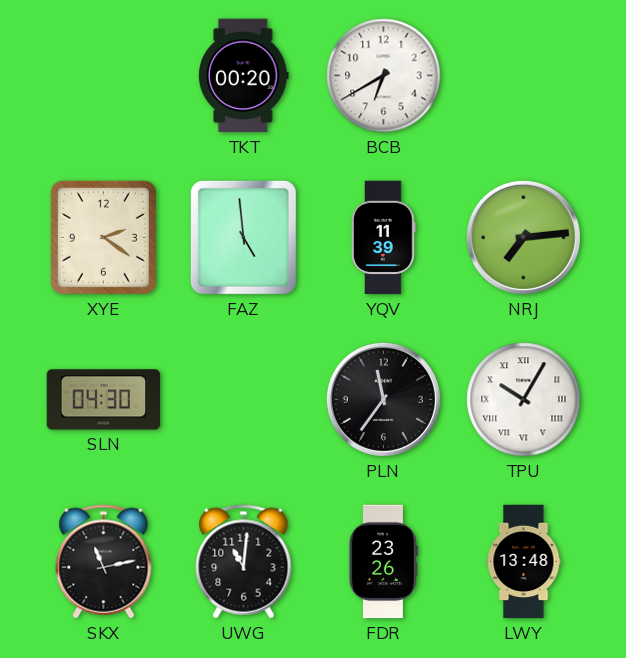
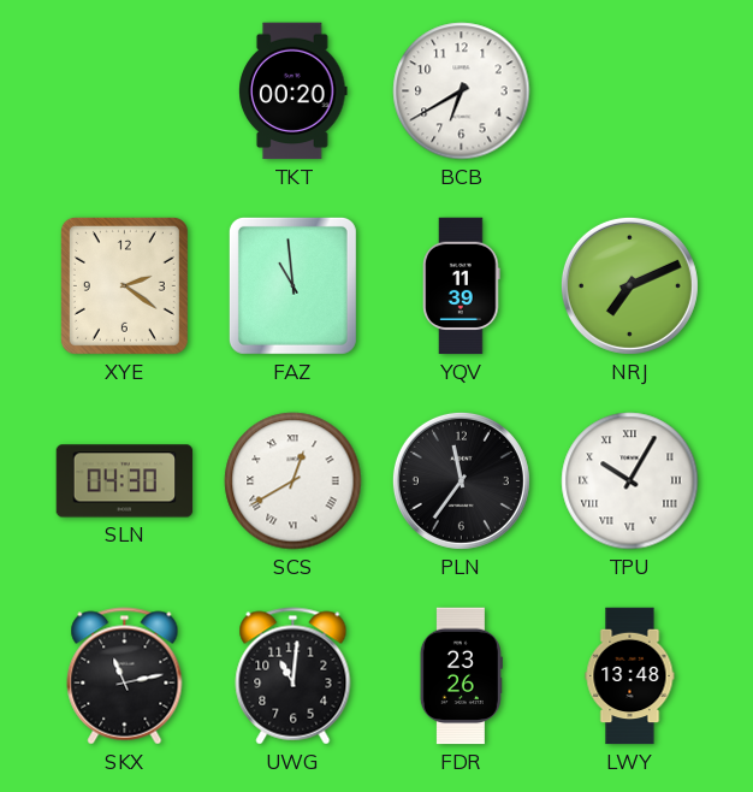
FAZ: 4:59 -> 10:59
NRJ: 7:14 -> 7:11
SCS: none -> 12:40
